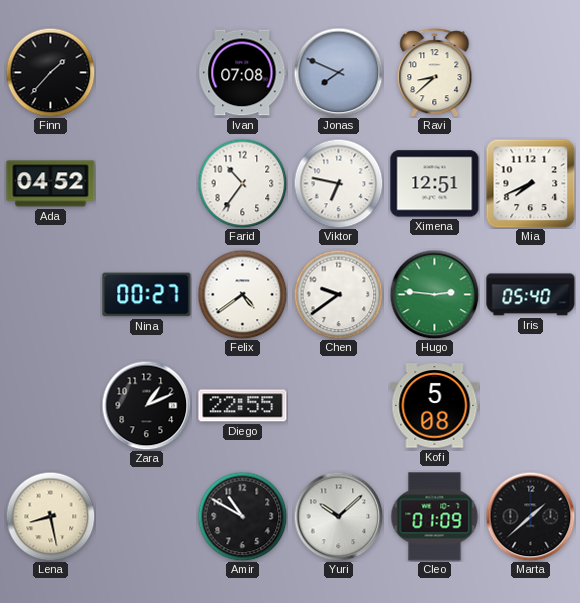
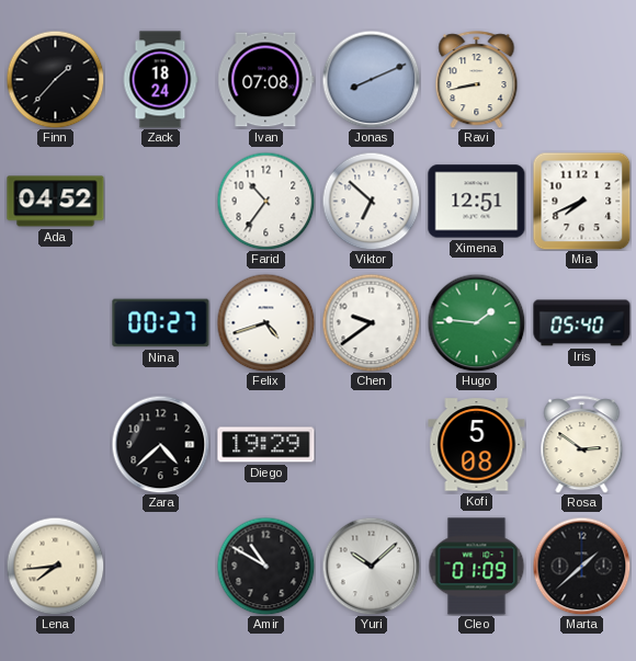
Zack: none -> 18:24
Jonas: 7:49 -> 8:11
Ravi: 8:38 -> 8:43
Viktor: 6:47 -> 6:52
Felix: 4:39 -> 4:42
Hugo: 2:46 -> 1:46
Zara: 1:11 -> 4:38
Diego: 22:55 -> 19:29
Rosa: none -> 2:51
Lena: 8:28 -> 7:44
